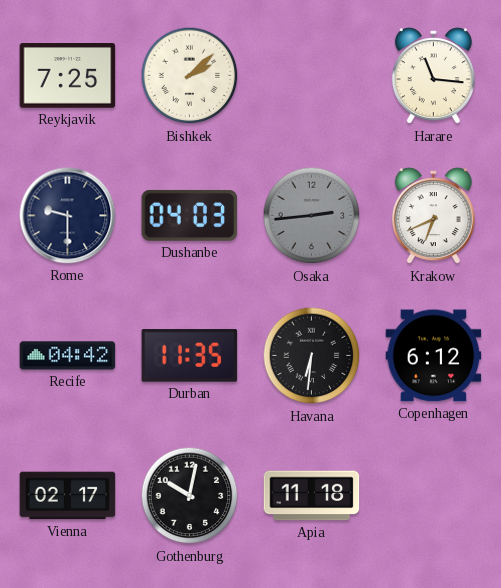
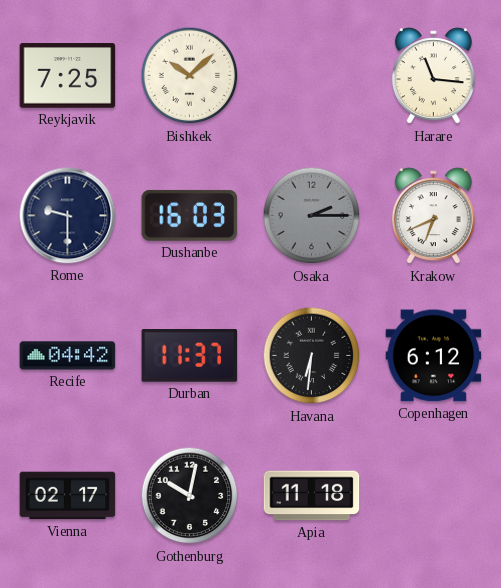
Bishkek: 2:08 -> 10:08
Dushanbe: 04:03 -> 16:03
Osaka: 2:44 -> 2:15
Durban: 11:35 -> 11:37
